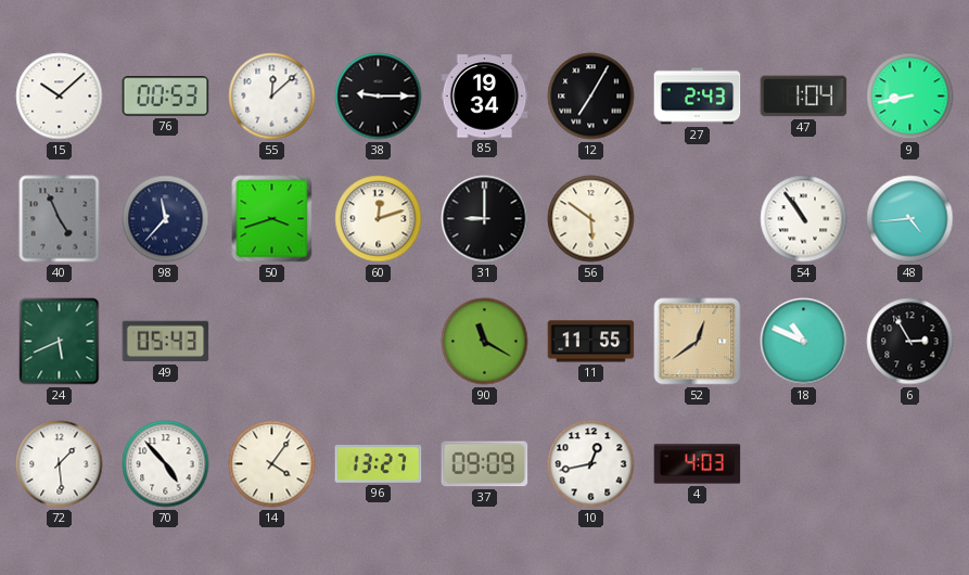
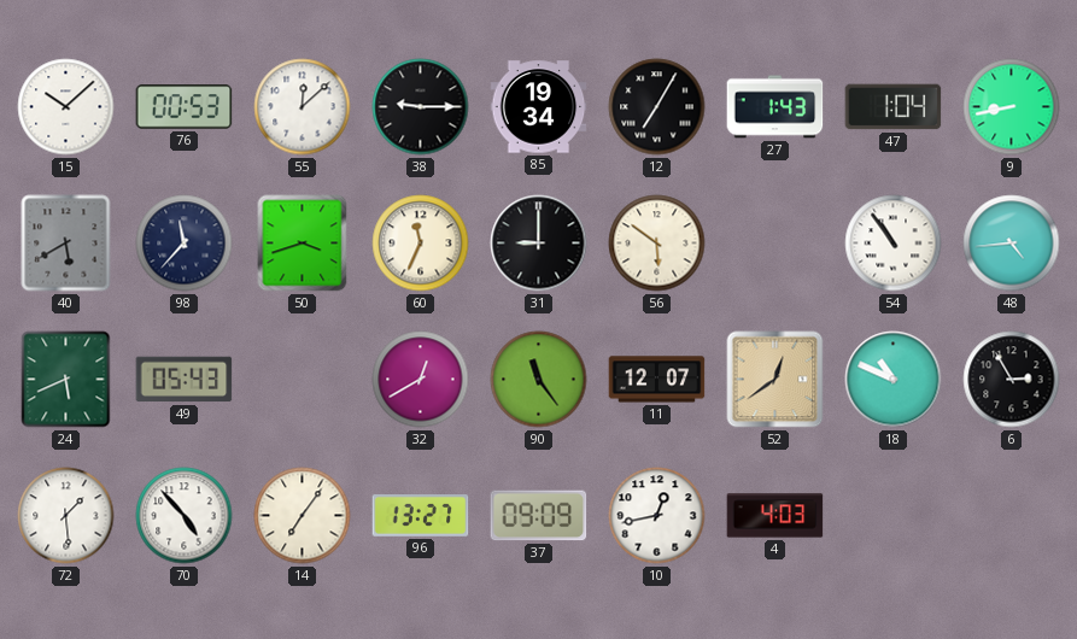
27: 2:43 -> 1:43
40: 4:56 -> 5:40
60: 12:12 -> 11:34
32: none -> 12:40
90: 11:20 -> 11:24
11: 11:55 -> 12:07
14: 4:06 -> 7:06
